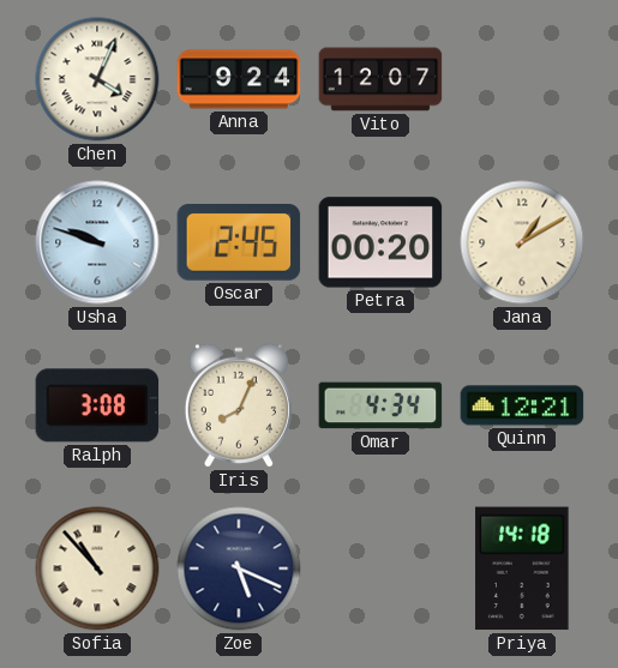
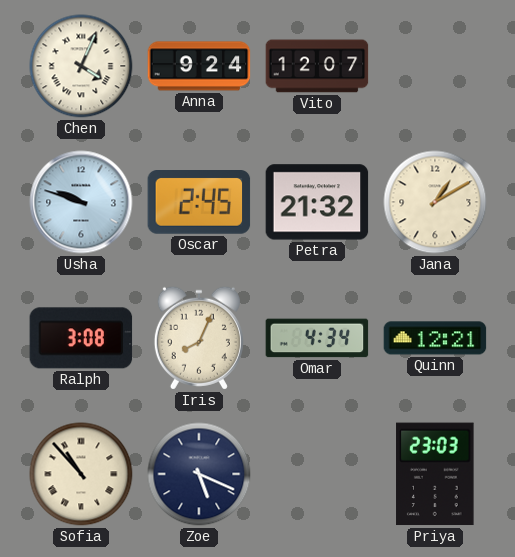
Petra: 00:20 -> 21:32
Priya: 14:18 -> 23:03
